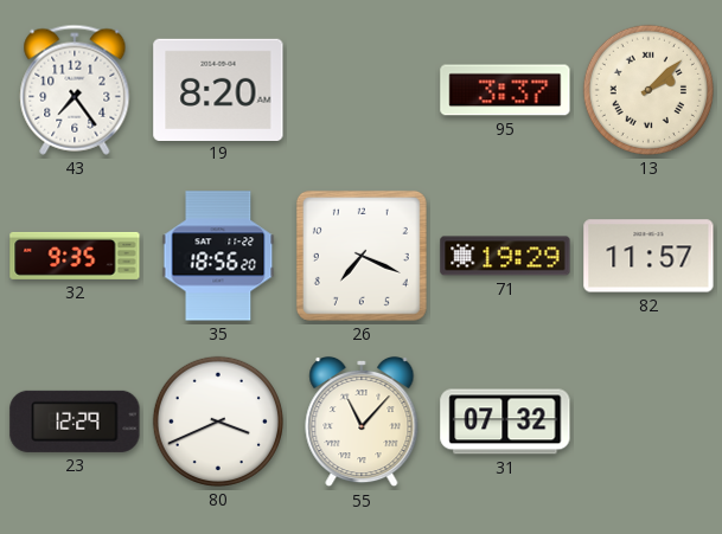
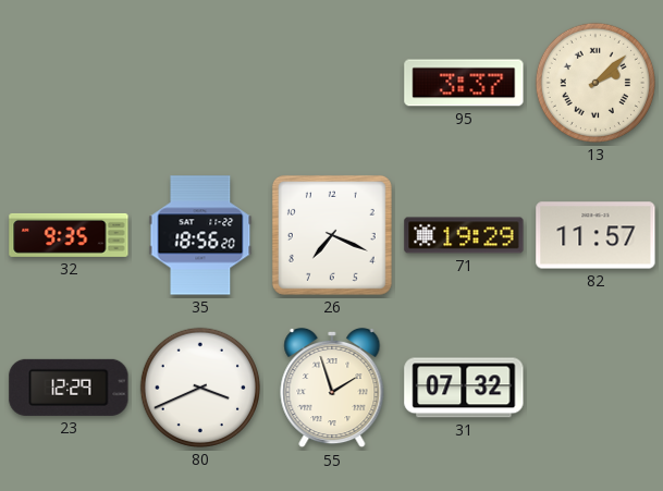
43: 7:24 -> none
19: 8:20 -> none
55: 11:07 -> 1:57
